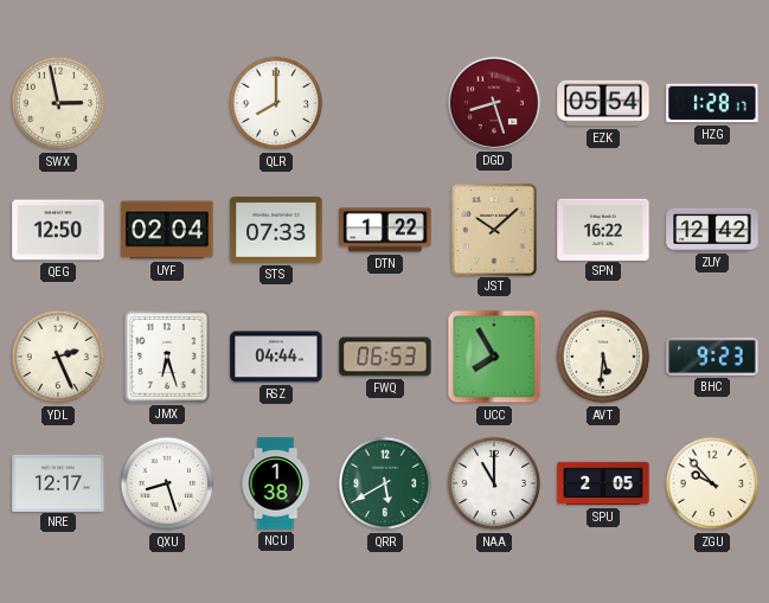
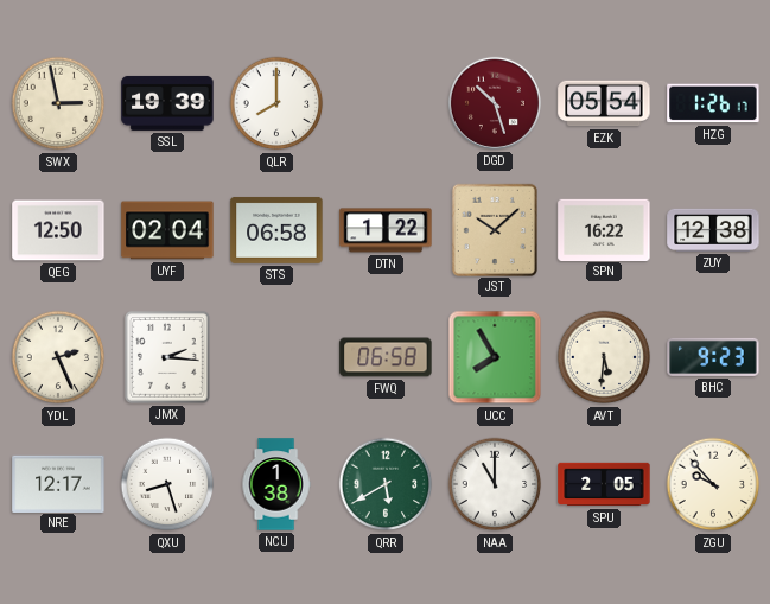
SSL: none -> 19:39
DGD: 8:27 -> 10:27
HZG: 1:28 -> 1:26
STS: 07:33 -> 06:58
ZUY: 12:42 -> 12:38
JMX: 6:27 -> 2:16
RSZ: 04:44 -> none
FWQ: 06:53 -> 06:58
